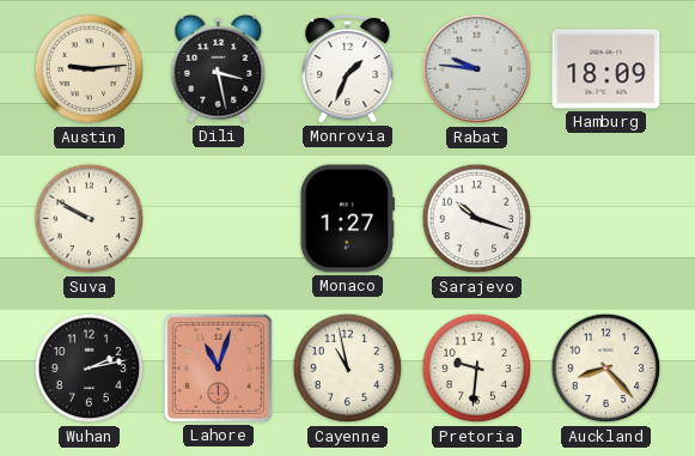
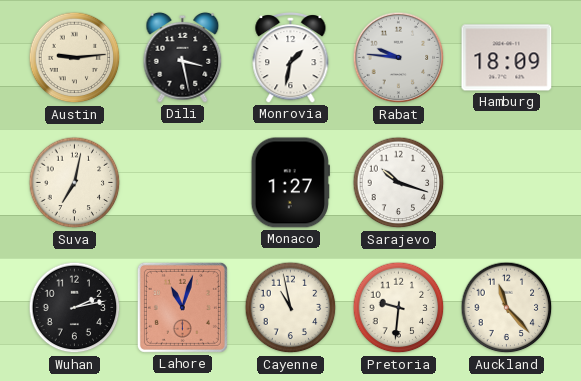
Monrovia: 1:34 -> 1:32
Suva: 9:50 -> 7:02
Auckland: 8:23 -> 11:23
